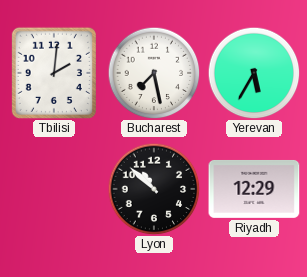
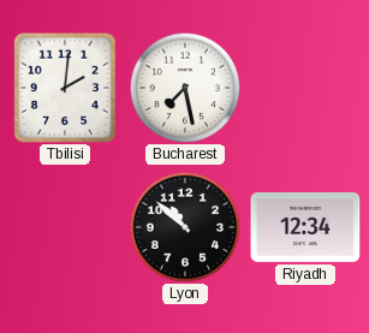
Yerevan: 5:35 -> none
Riyadh: 12:29 -> 12:34
